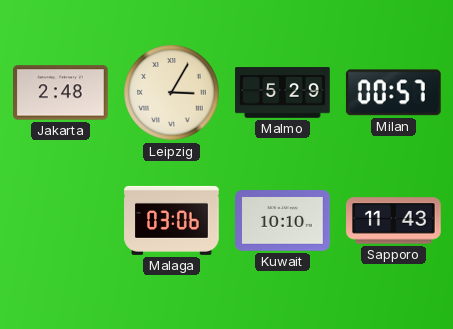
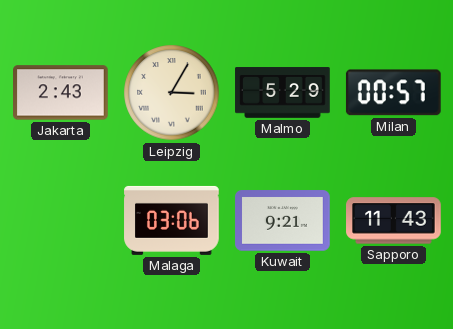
Jakarta: 2:48 -> 2:43
Kuwait: 10:10 -> 9:21
